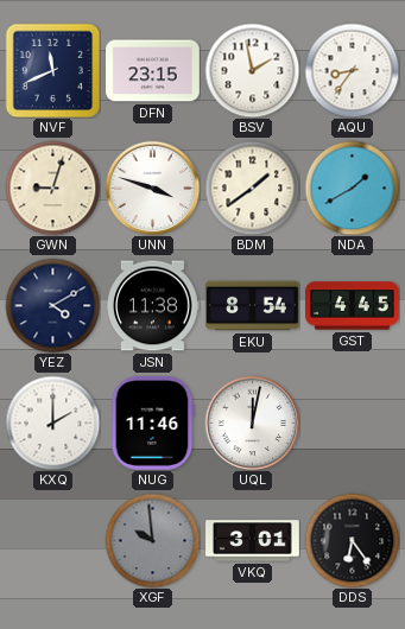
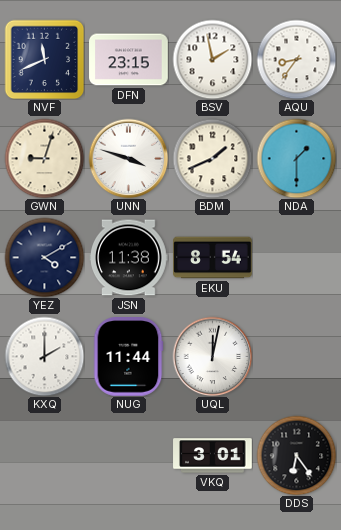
BDM: 1:39 -> 1:41
NDA: 1:40 -> 1:30
GST: 4:45 -> none
NUG: 11:46 -> 11:44
XGF: 9:59 -> none
